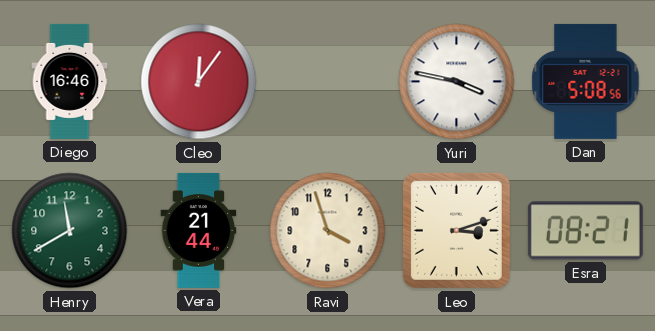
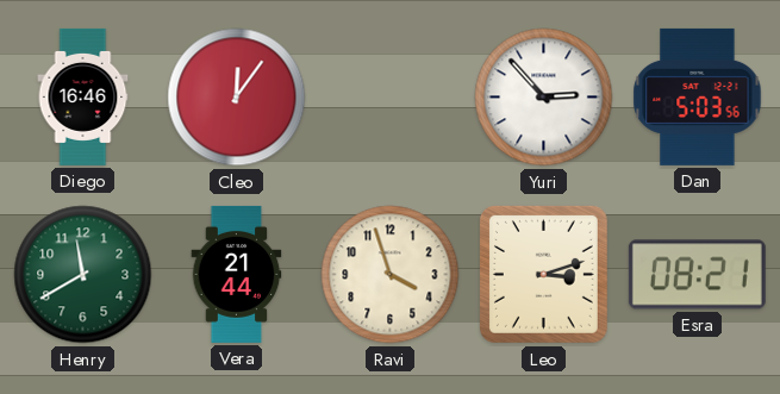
Yuri: 3:47 -> 2:53
Dan: 5:08 -> 5:03
